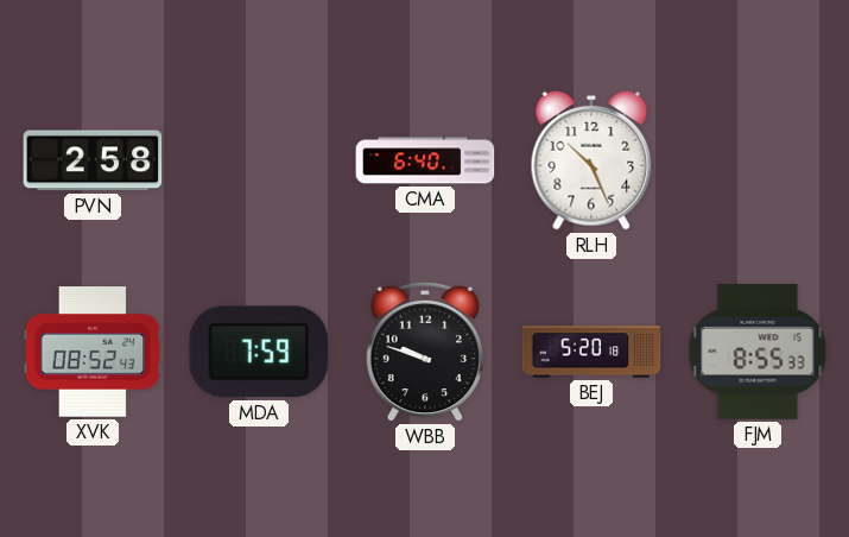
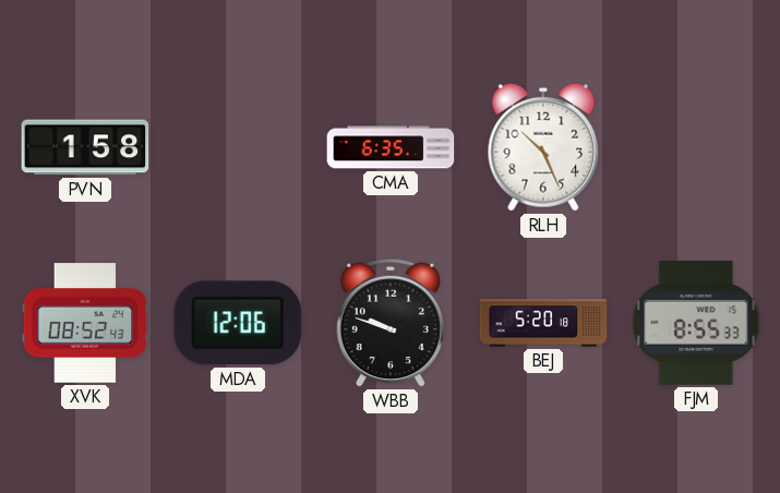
PVN: 2:58 -> 1:58
CMA: 6:40 -> 6:35
MDA: 7:59 -> 12:06
